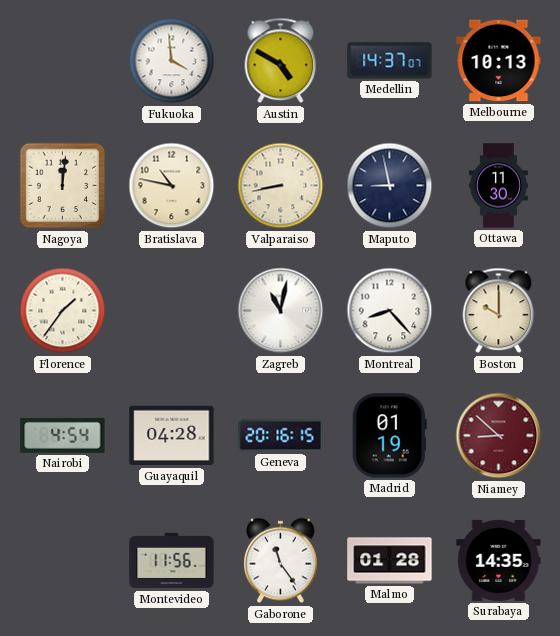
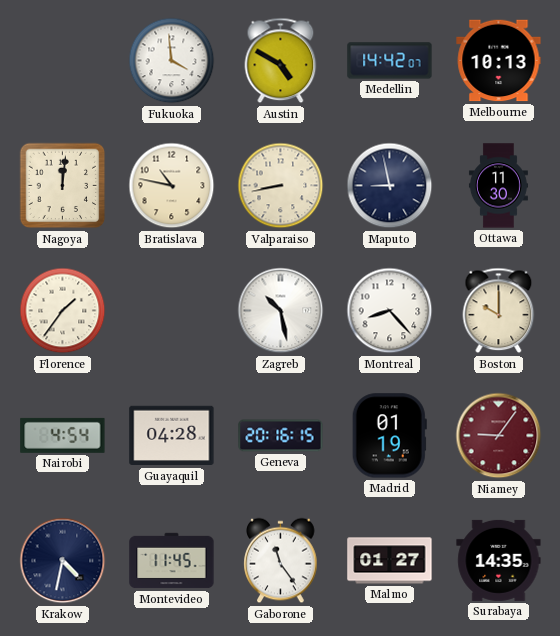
Medellin: 14:37 -> 14:42
Zagreb: 11:02 -> 10:28
Niamey: 8:52 -> 9:06
Krakow: none -> 4:32
Montevideo: 11:56 -> 11:45
Malmo: 01:28 -> 01:27
